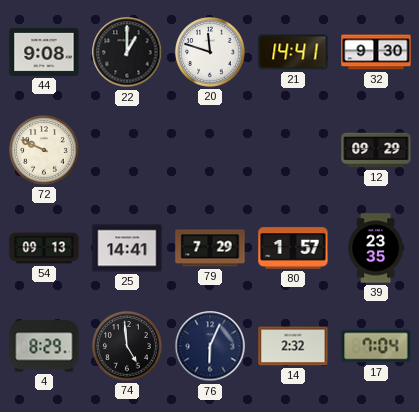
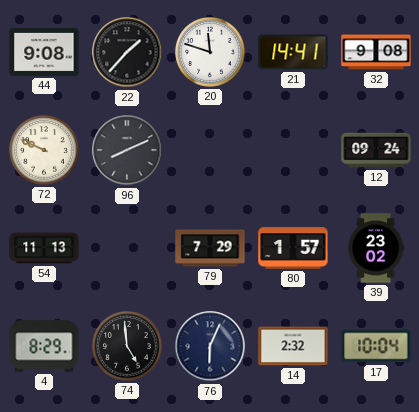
22: 1:00 -> 1:37
32: 9:30 -> 9:08
96: none -> 8:11
12: 09:29 -> 09:24
54: 09:13 -> 11:13
25: 14:41 -> none
39: 23:35 -> 23:02
17: 7:04 -> 10:04
